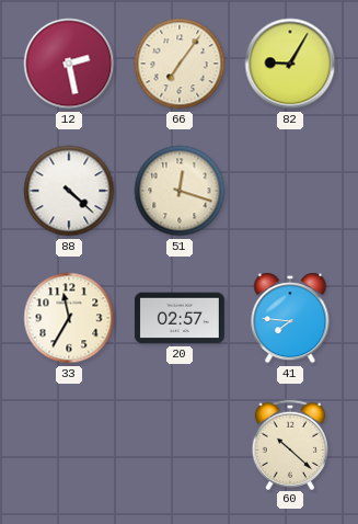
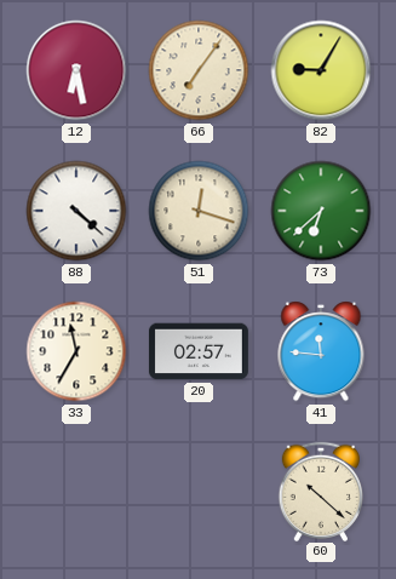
12: 2:28 -> 6:28
73: none -> 6:38
41: 7:46 -> 11:46
